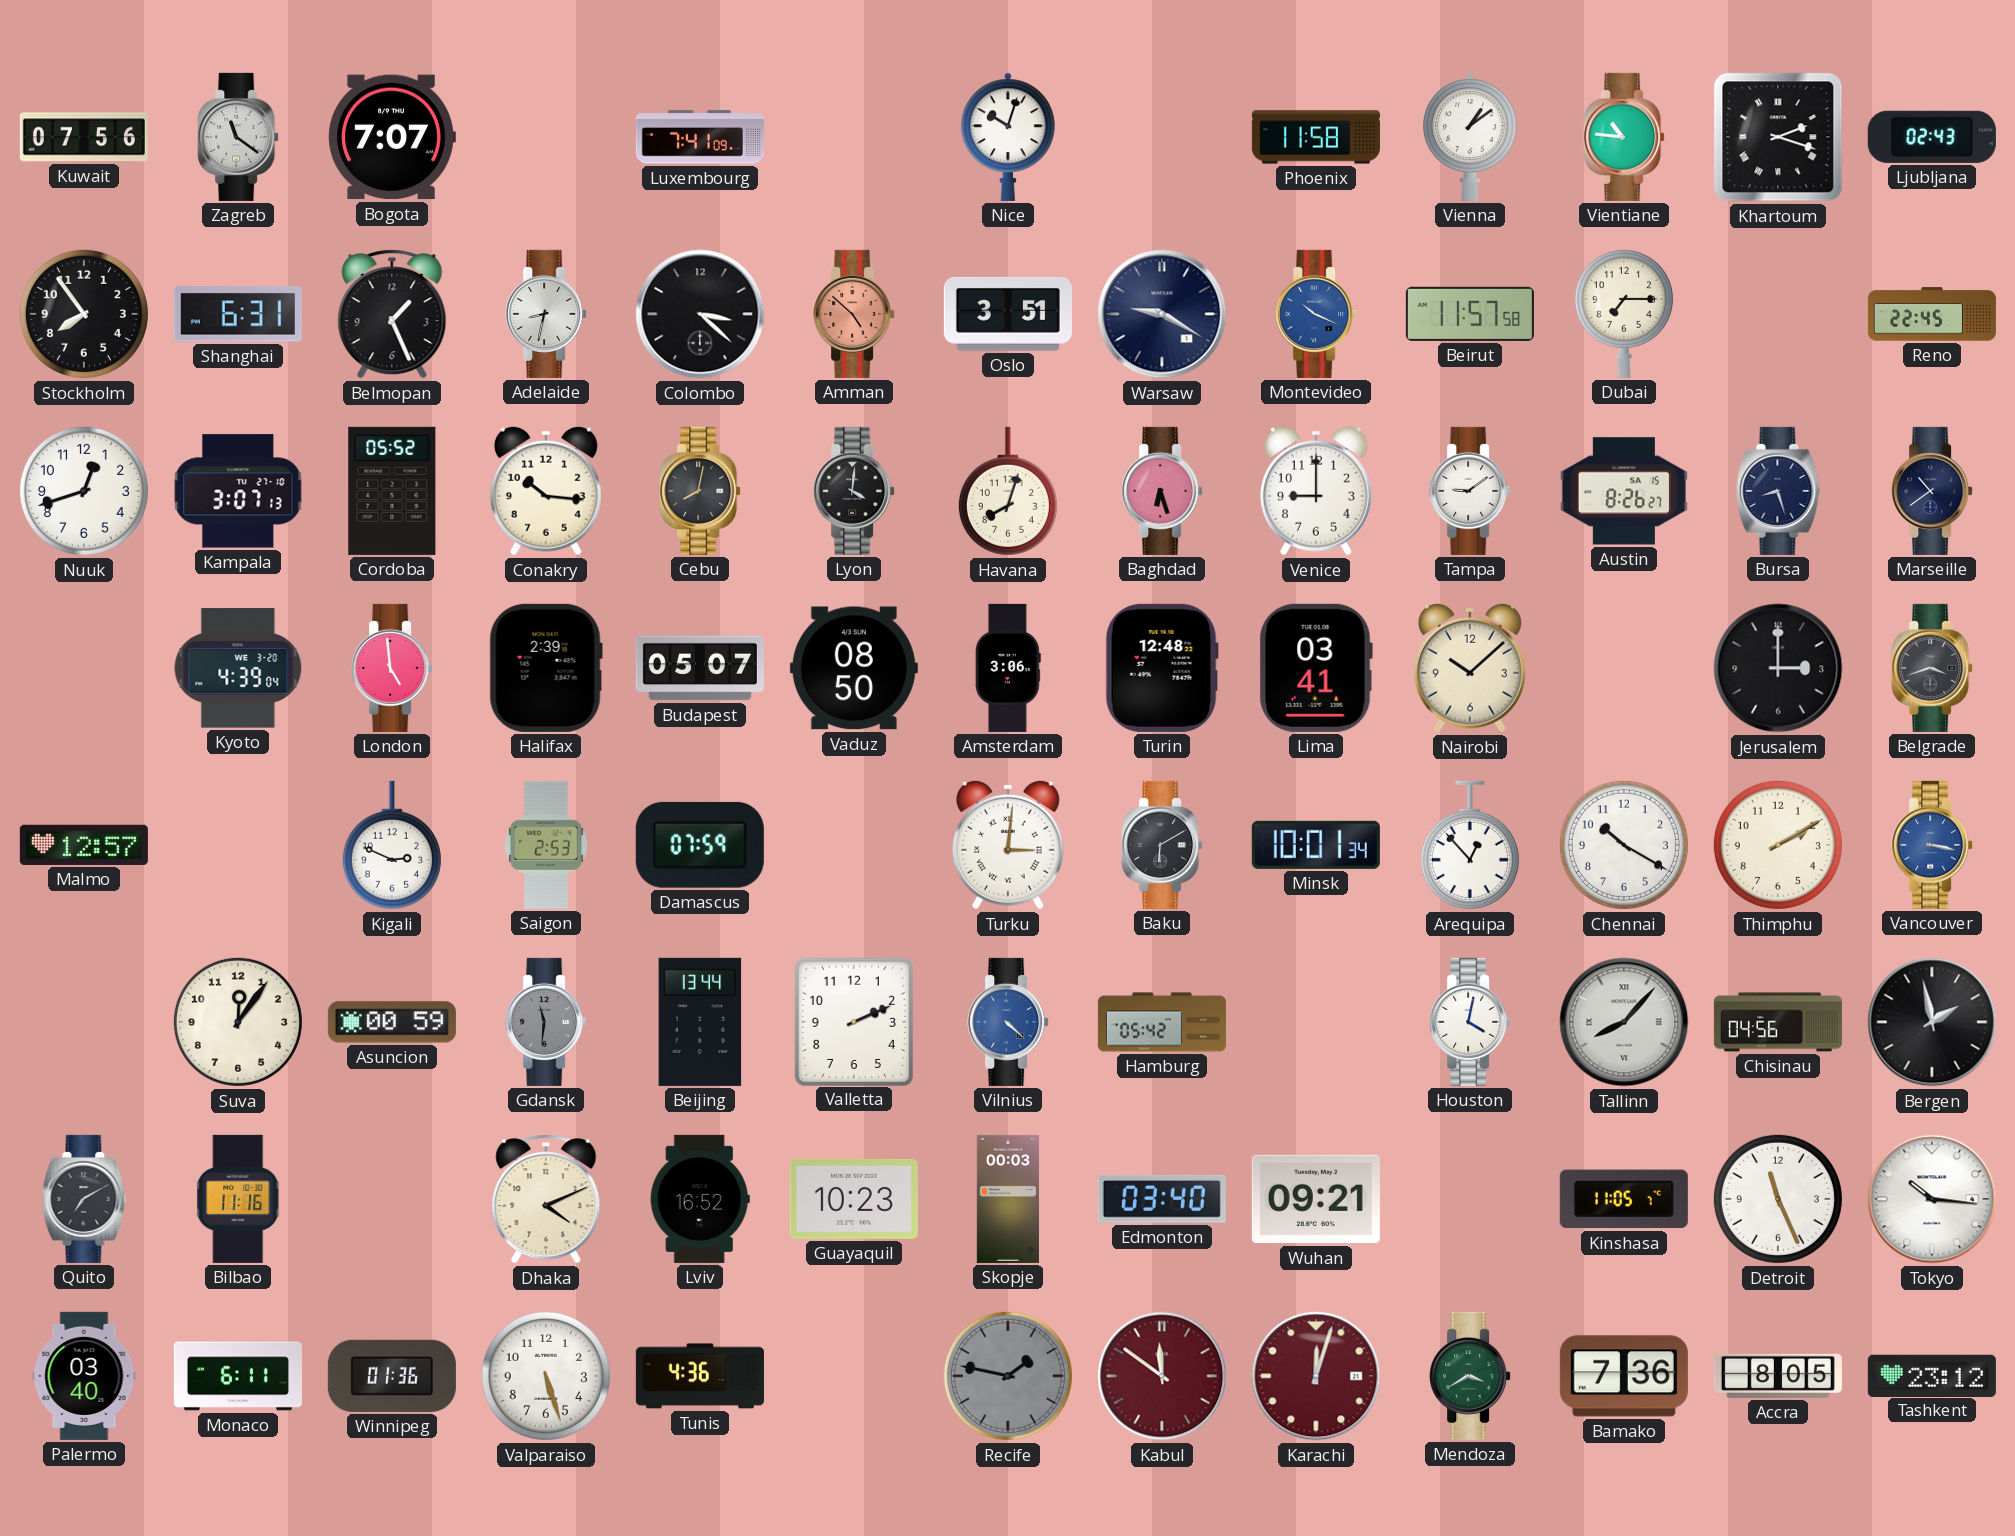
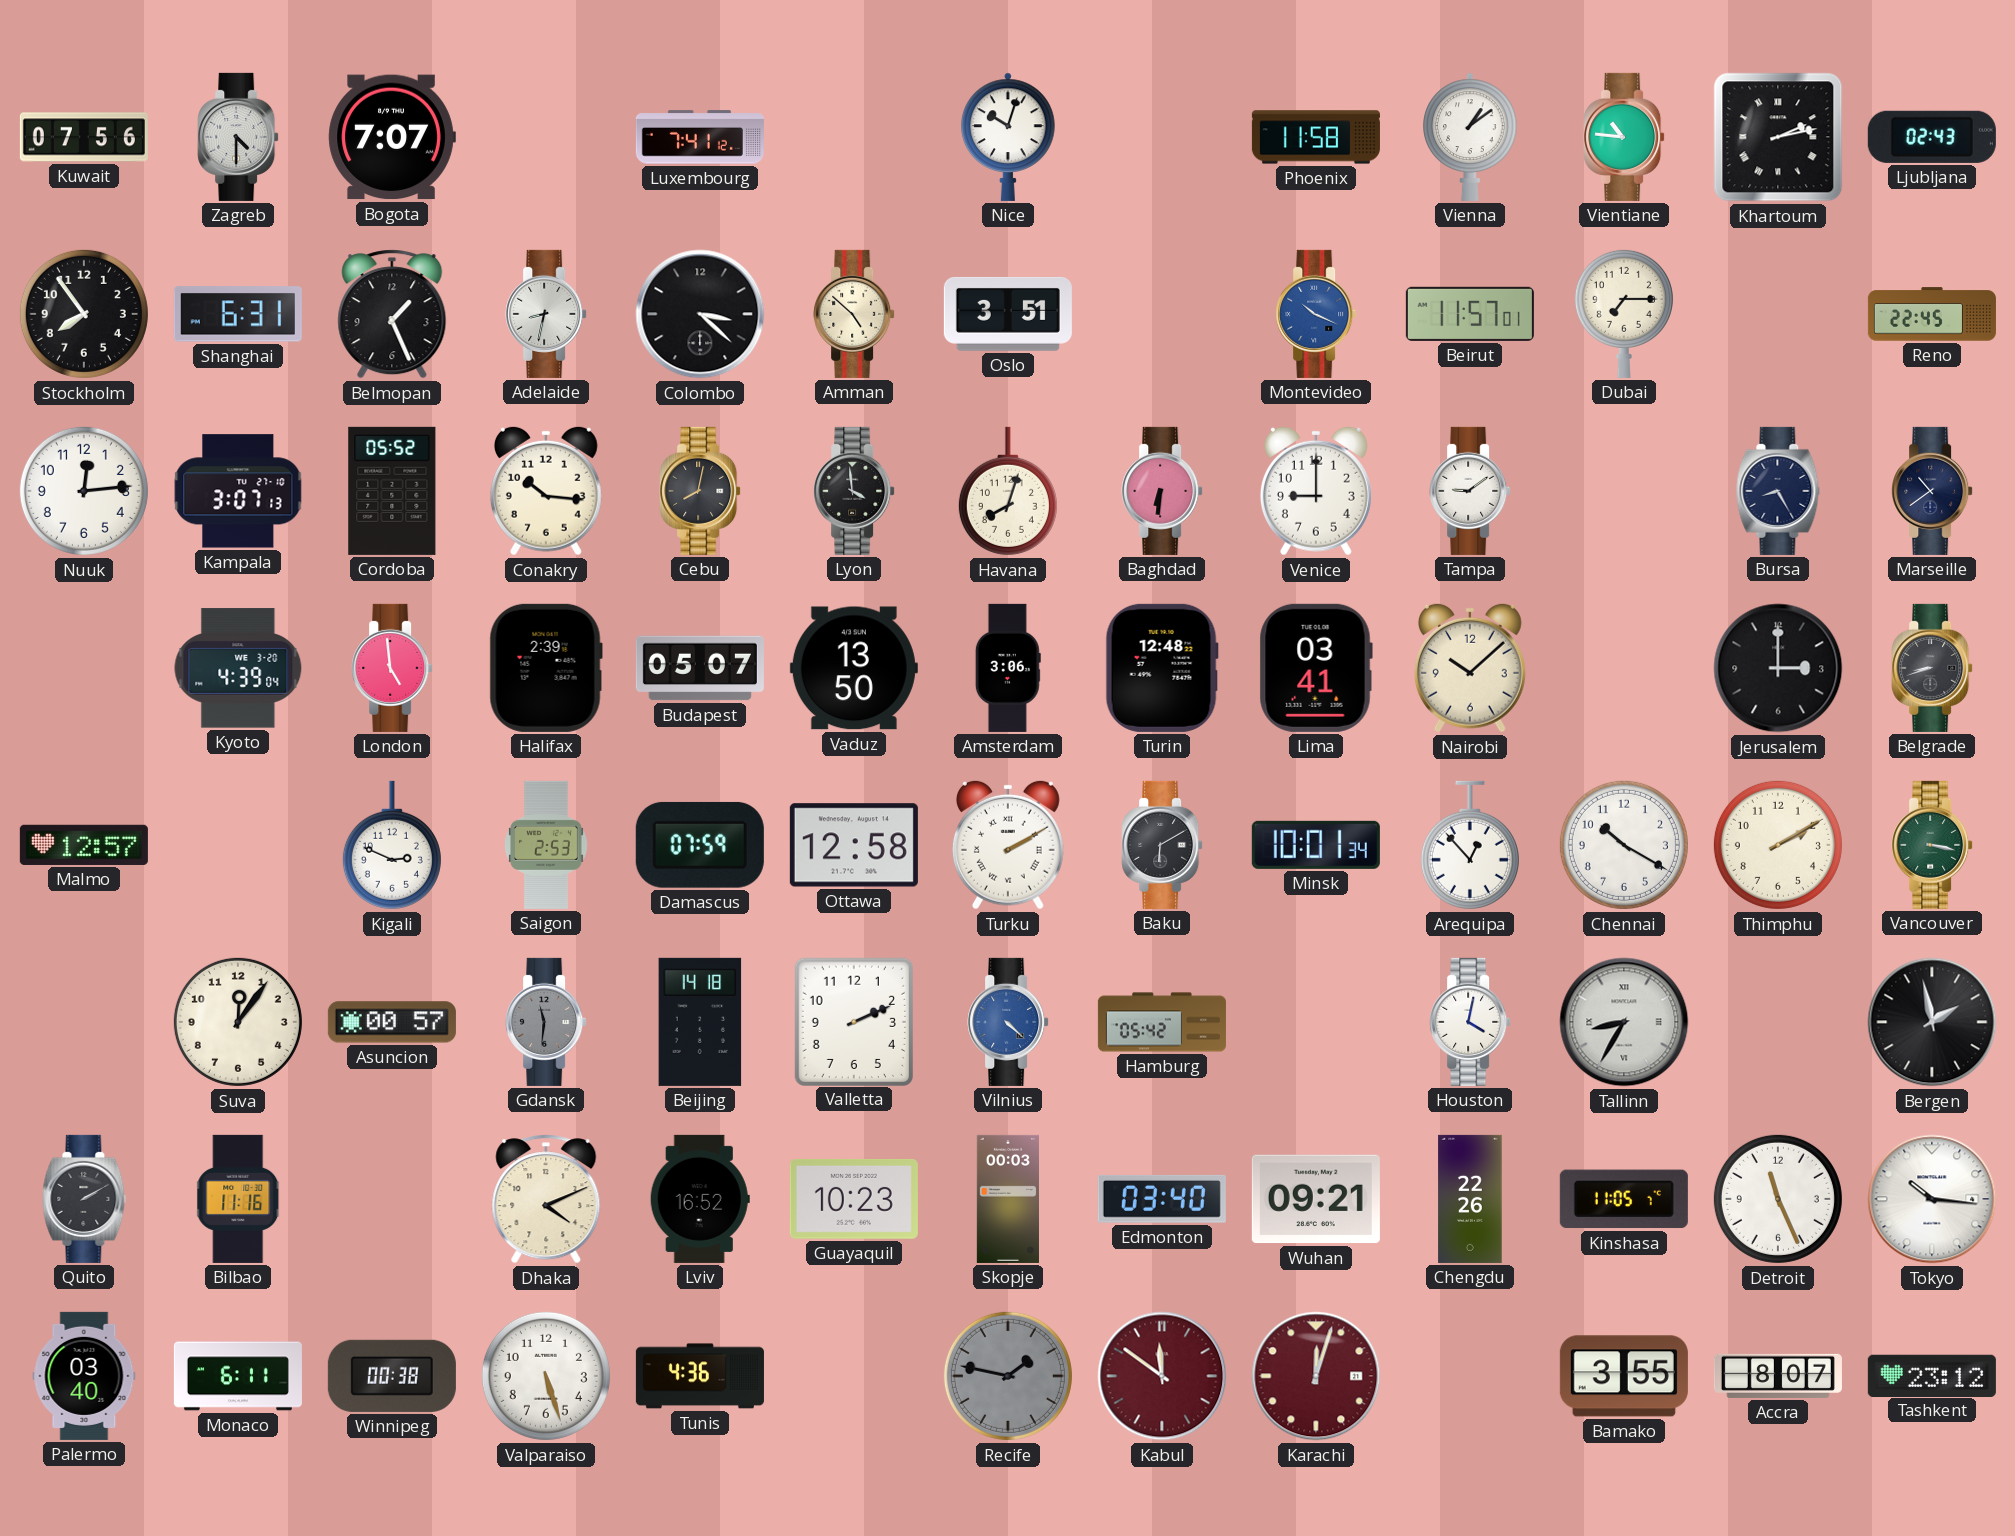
Zagreb: 11:21 -> 4:30
Luxembourg: 7:41:09 -> 7:41:12
Khartoum: 2:18 -> 2:13
Amman dial: salmon -> cream
Warsaw: 9:20 -> none
Beirut: 11:57:58 -> 11:57:01
Nuuk: 12:42 -> 12:14
Lyon: 4:01 -> 3:59
Baghdad: 6:27 -> 6:31
Austin: 8:26 -> none
Bursa: 8:27 -> 8:25
Vaduz: 08:50 -> 13:50
Belgrade: 3:42 -> 8:42
Ottawa: none -> 12:58
Turku: 3:01 -> 2:10
Vancouver dial: blue -> green
Asuncion: 00:59 -> 00:57
Beijing: 13:44 -> 14:18
Tallinn: 8:07 -> 8:35
Chisinau: 04:56 -> none
Quito: 7:10 -> 2:10
Chengdu: none -> 22:26
Winnipeg: 01:36 -> 00:38
Mendoza: 3:40 -> none
Bamako: 7:36 -> 3:55
Accra: 8:05 -> 8:07
